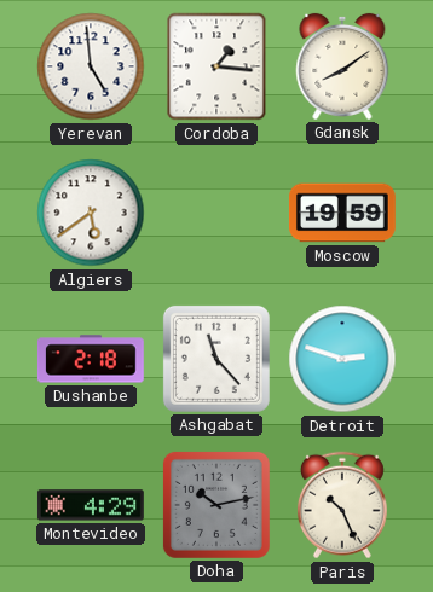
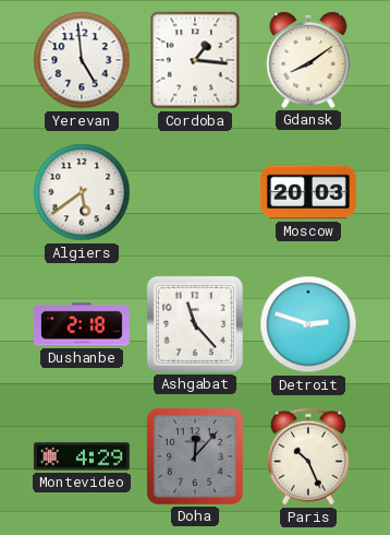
Moscow: 19:59 -> 20:03
Doha: 10:13 -> 12:07
